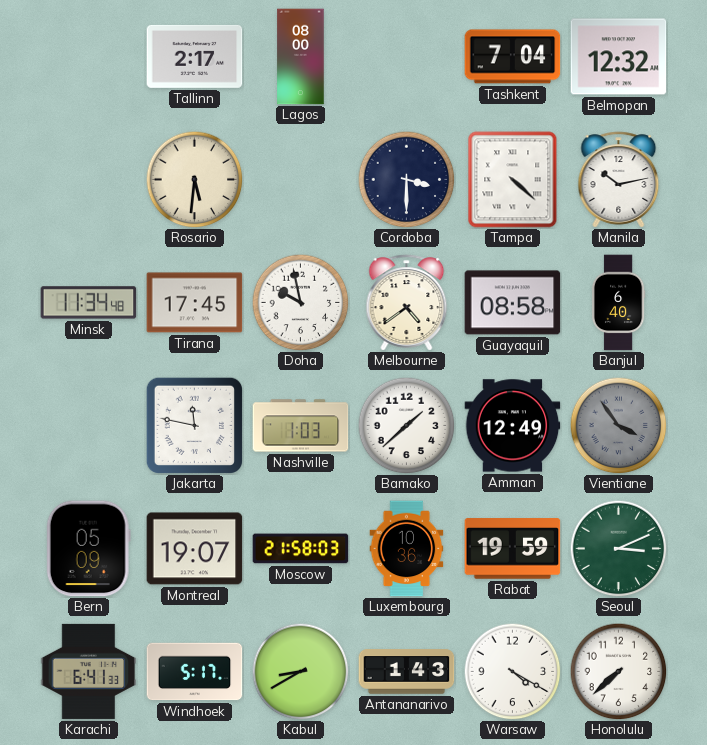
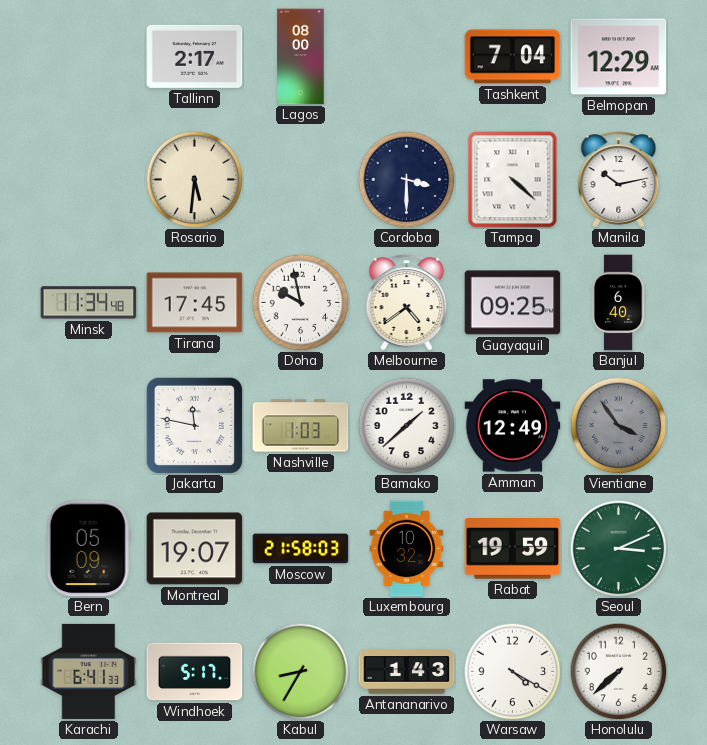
Belmopan: 12:32 -> 12:29
Guayaquil: 08:58 -> 09:25
Luxembourg: 10:36 -> 10:32
Kabul: 8:40 -> 8:35
